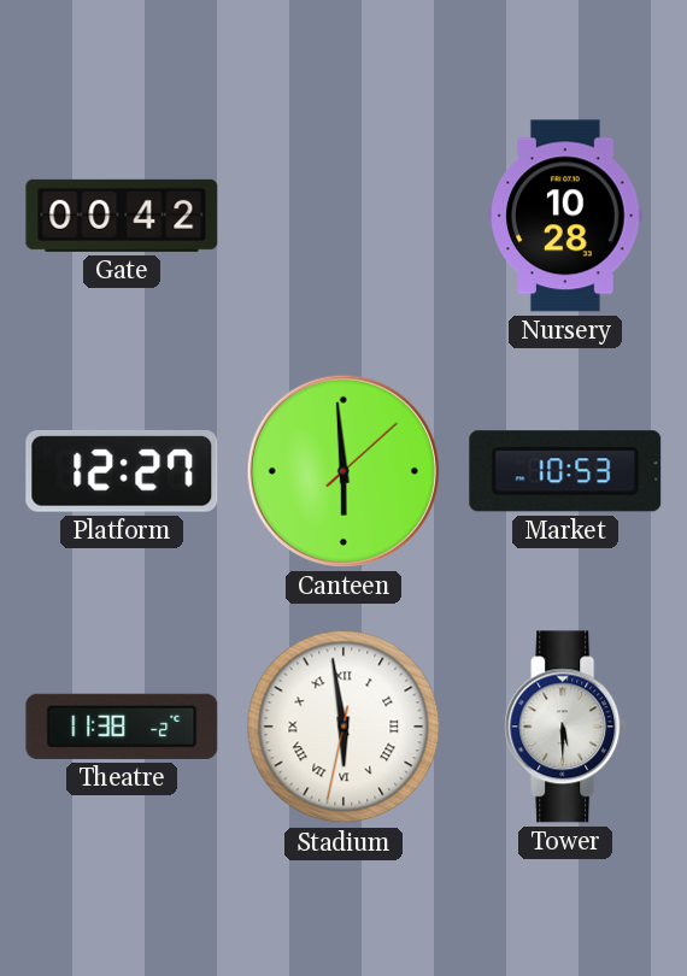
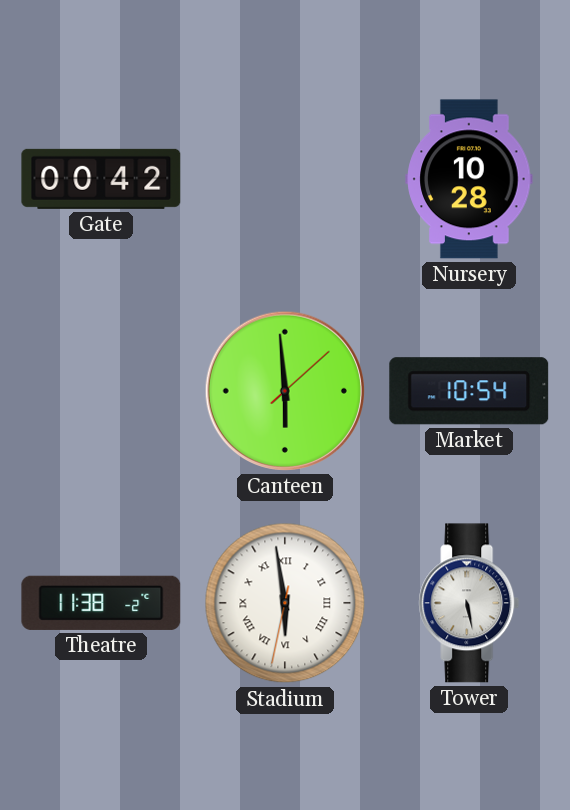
Platform: 12:27 -> none
Market: 10:53 -> 10:54
Tower: 5:30 -> 5:28
